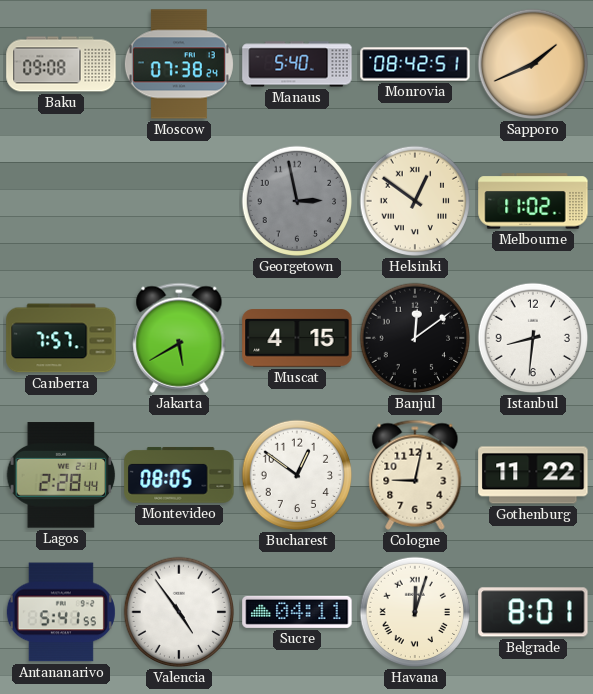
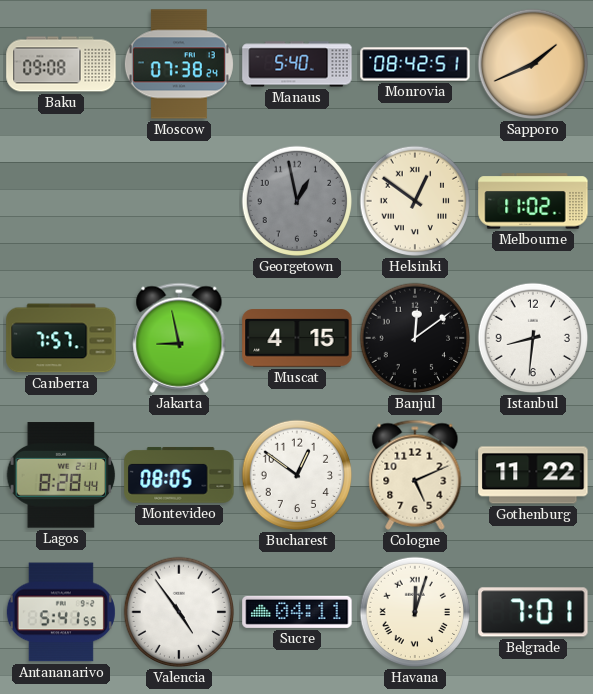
Georgetown: 2:58 -> 12:58
Jakarta: 5:40 -> 8:58
Lagos: 2:28 -> 8:28
Cologne: 9:02 -> 5:11
Belgrade: 8:01 -> 7:01
